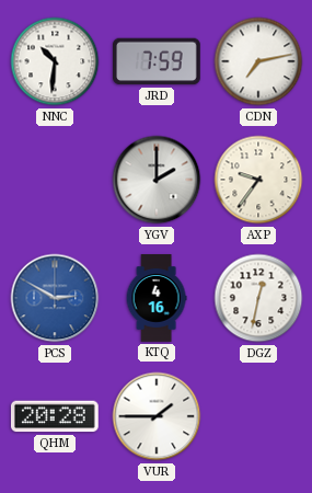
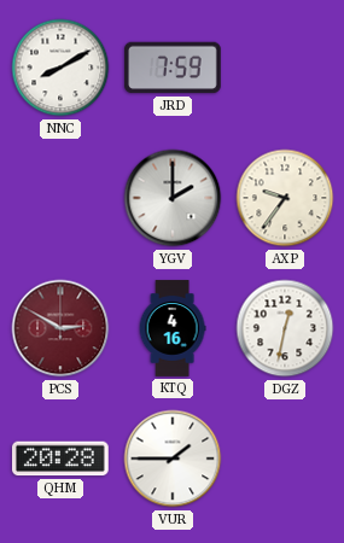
NNC: 10:31 -> 8:10
CDN: 7:13 -> none
PCS dial: blue -> burgundy
